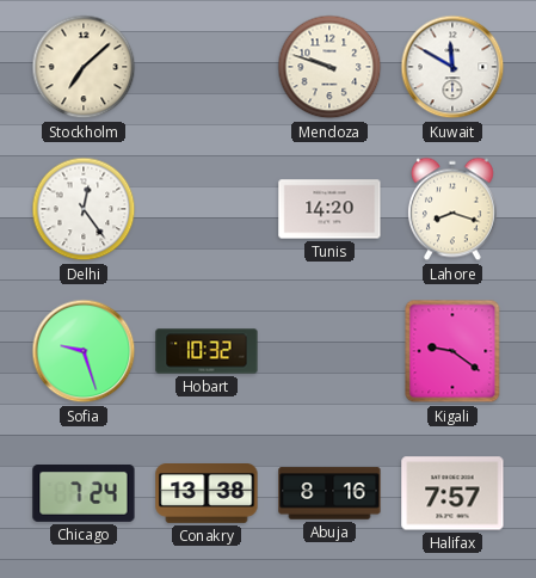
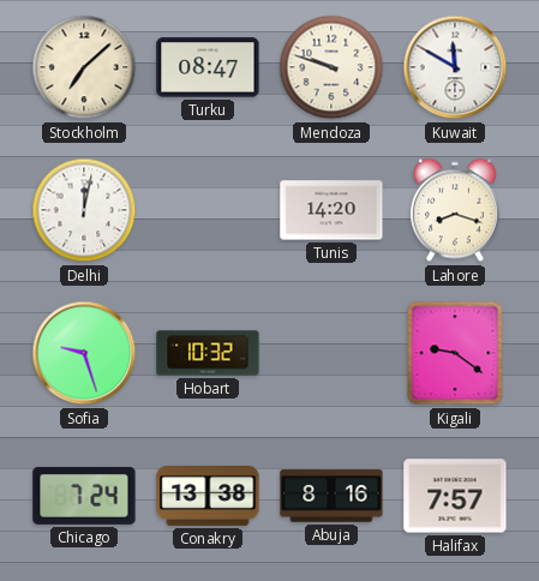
Turku: none -> 08:47
Delhi: 12:24 -> 12:02
